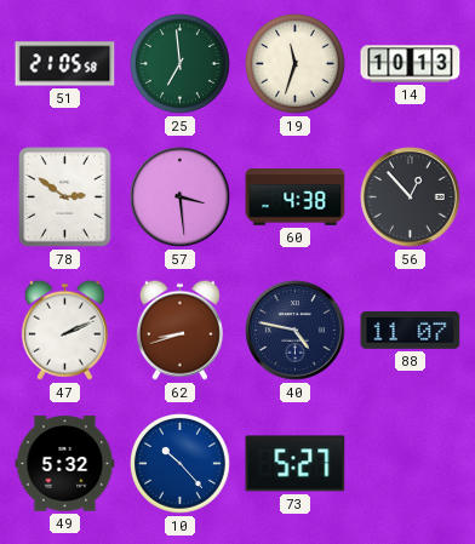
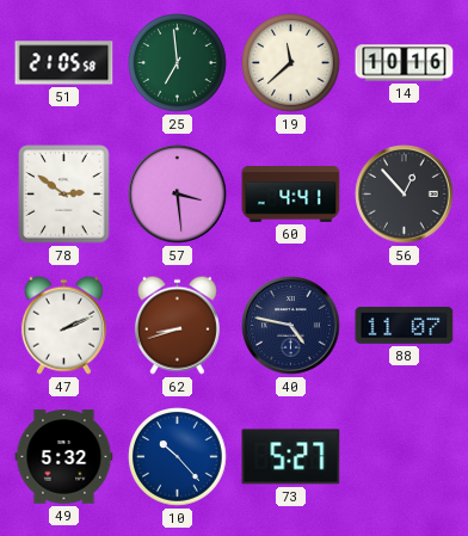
19: 11:33 -> 11:38
14: 10:13 -> 10:16
60: 4:38 -> 4:41
